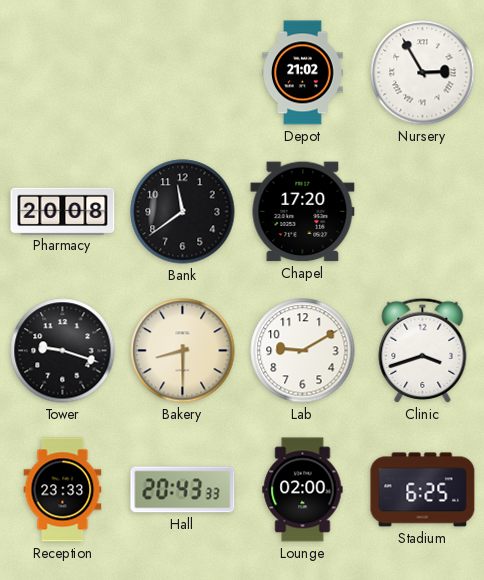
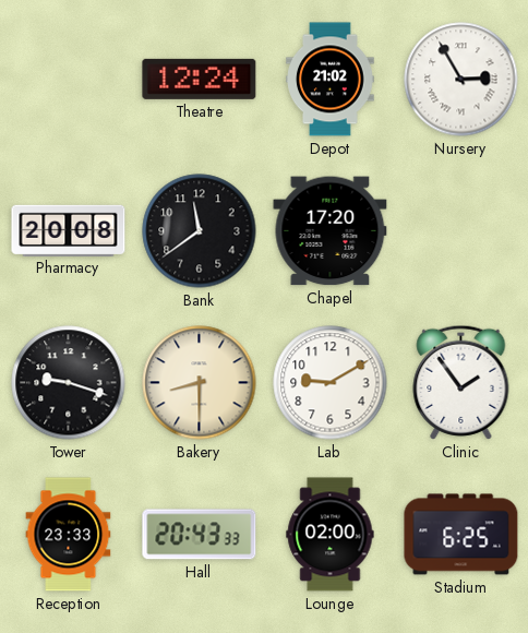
Theatre: none -> 12:24
Clinic: 3:42 -> 1:54
